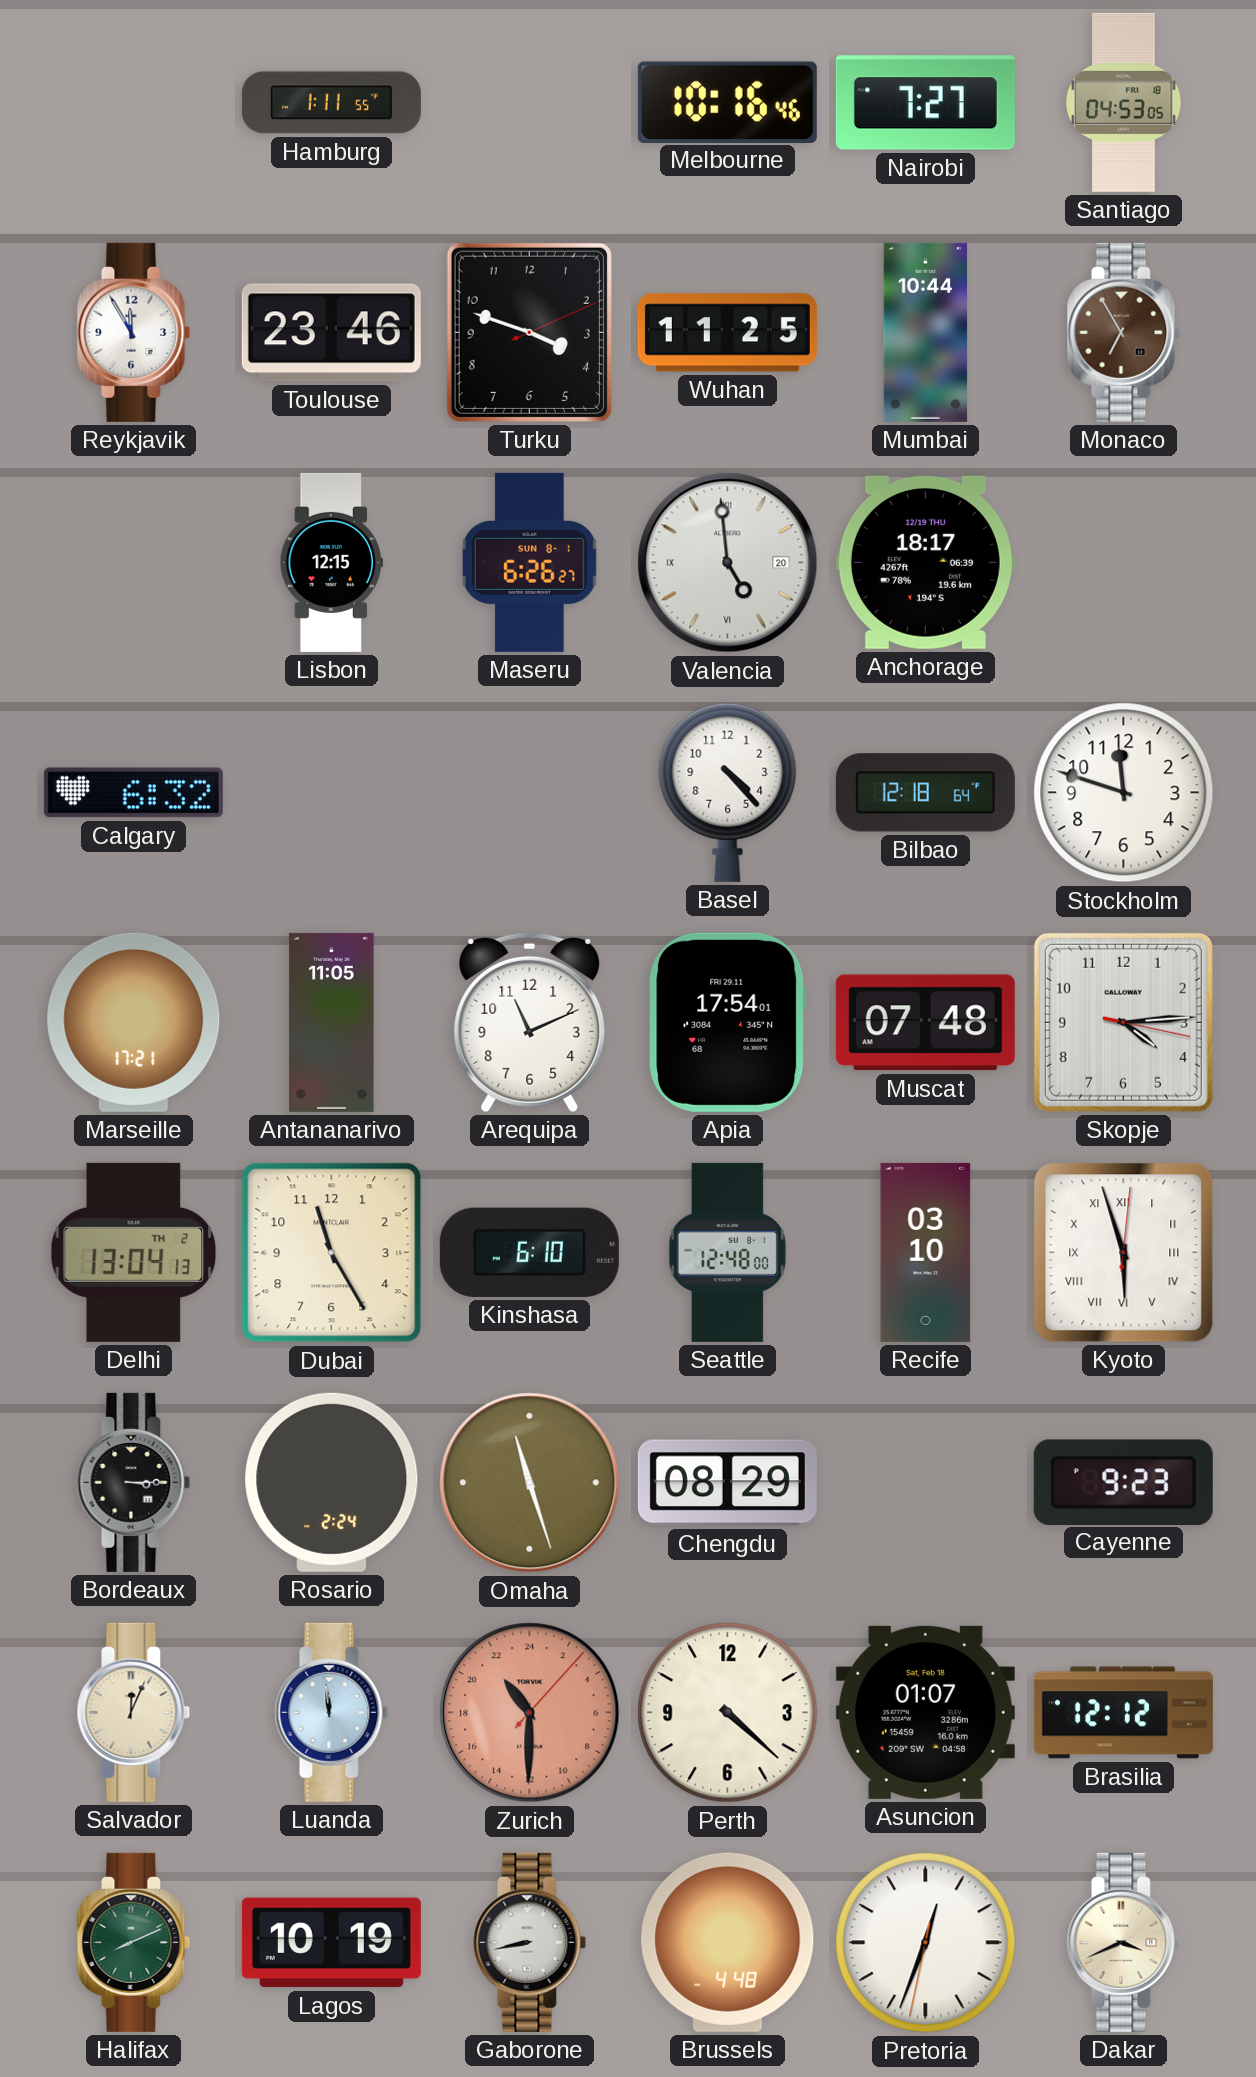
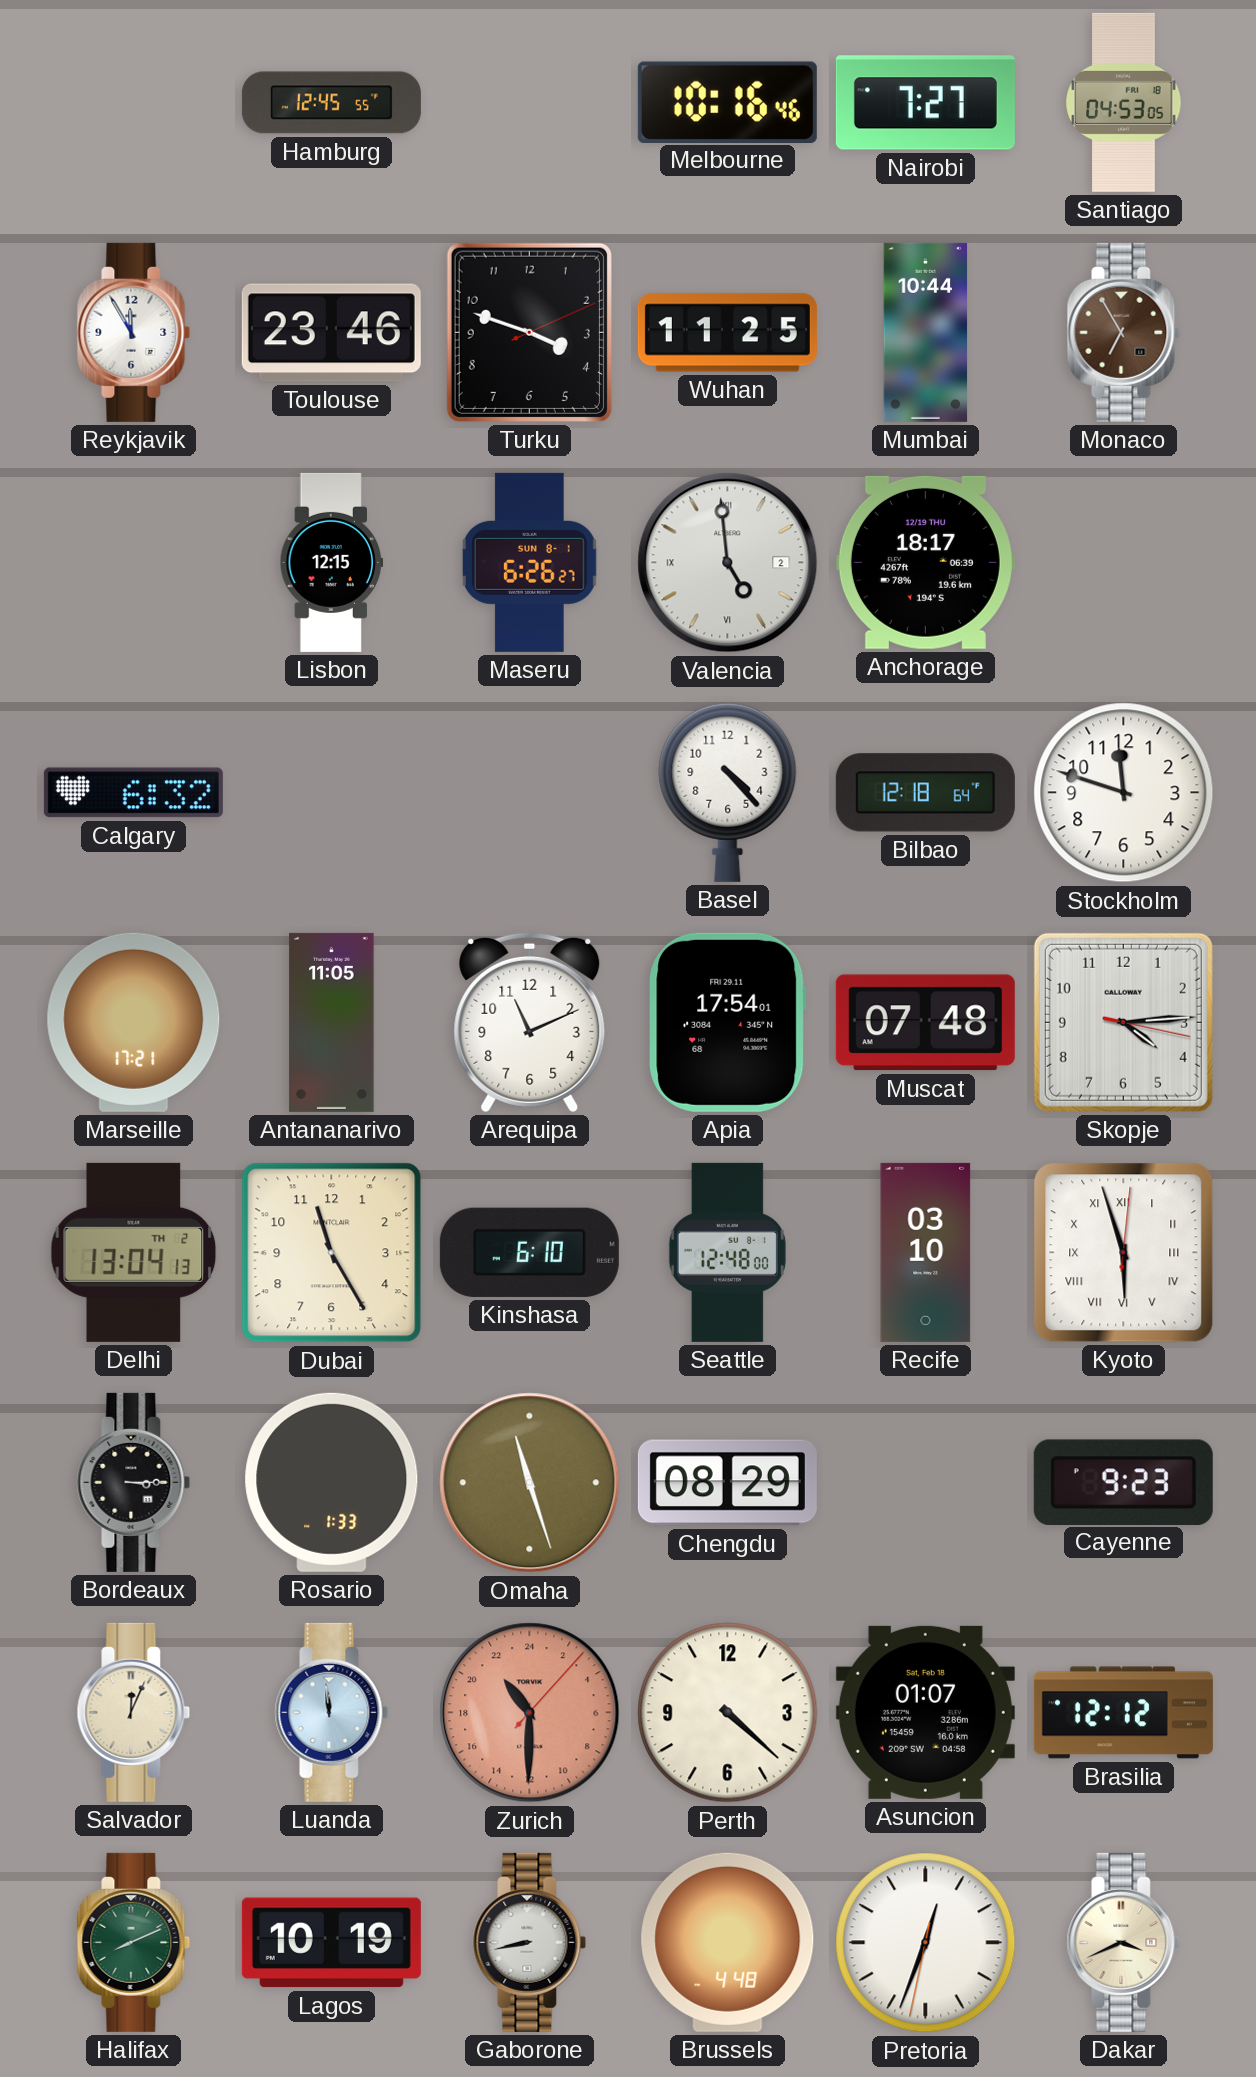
Hamburg: 1:11 -> 12:45
Valencia date: 20 -> 2
Rosario: 2:24 -> 1:33
